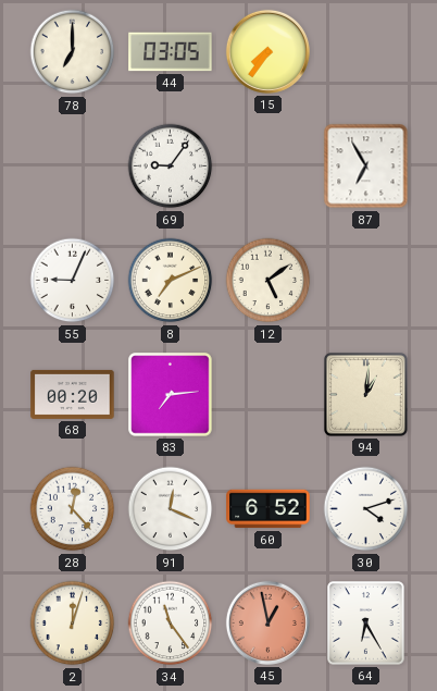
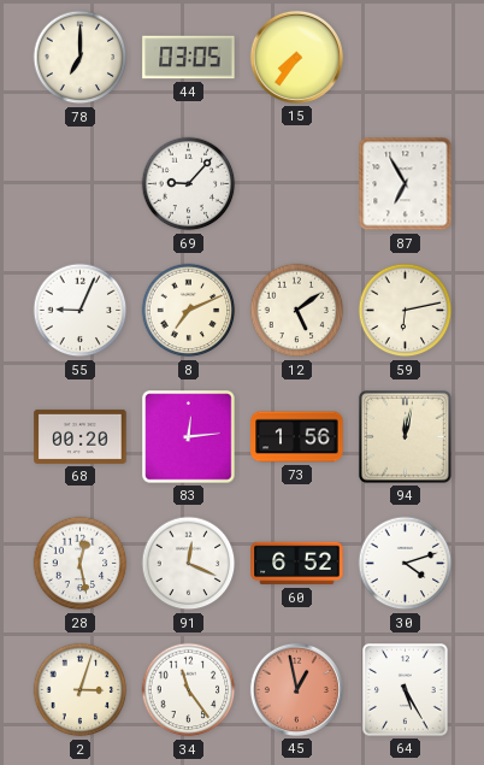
69: 9:06 -> 9:07
59: none -> 6:13
83: 7:14 -> 12:14
73: none -> 1:56
94: 1:01 -> 12:02
28: 12:23 -> 12:28
2: 12:03 -> 3:03
64: 6:25 -> 5:25
